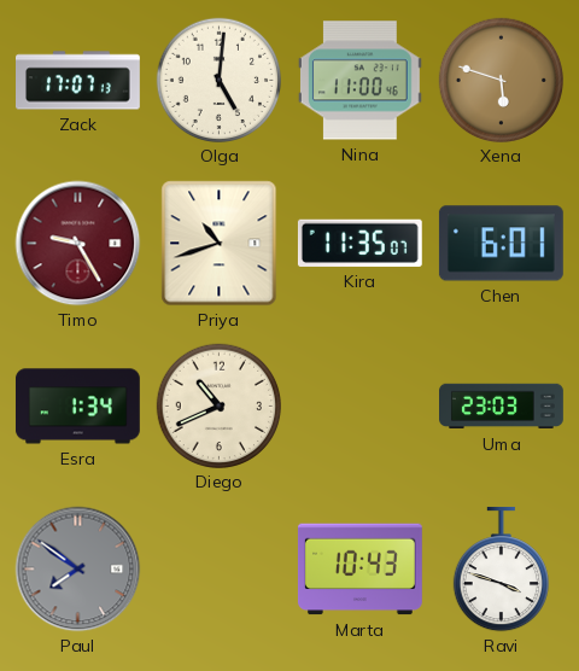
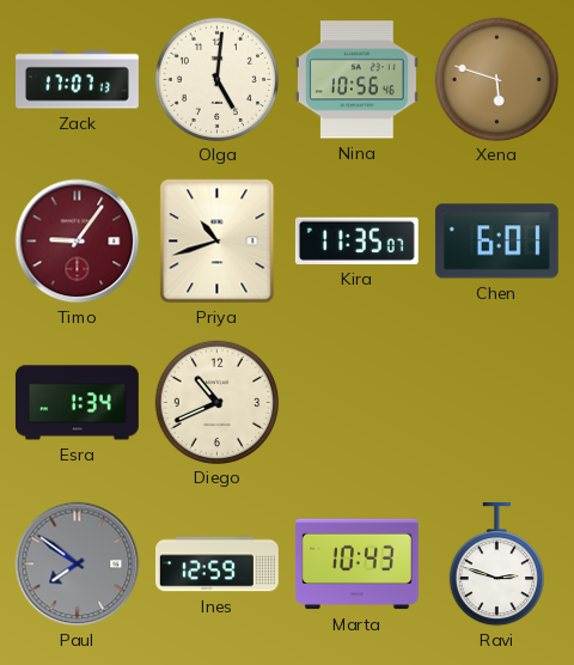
Nina: 11:00 -> 10:56
Timo: 9:25 -> 9:06
Uma: 23:03 -> none
Ines: none -> 12:59
Ravi: 3:48 -> 2:48
